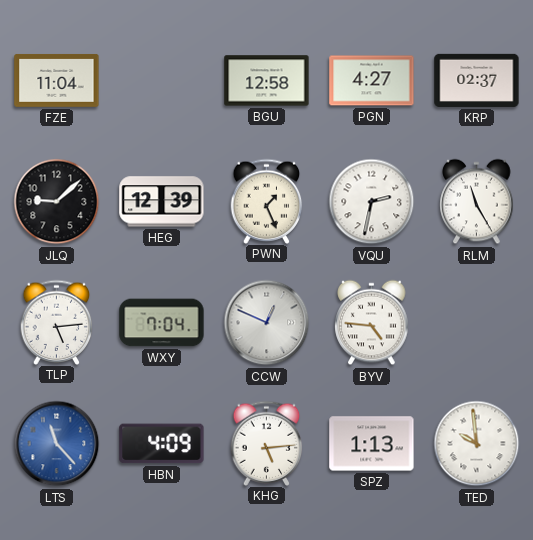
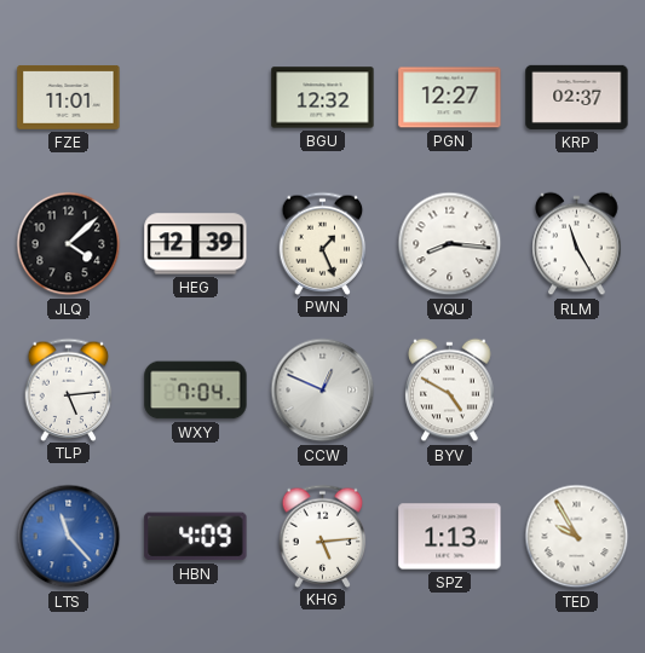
FZE: 11:04 -> 11:01
BGU: 12:58 -> 12:32
PGN: 4:27 -> 12:27
JLQ: 9:08 -> 4:08
VQU: 2:32 -> 8:16
BYV: 4:46 -> 4:50
TED: 9:59 -> 9:55
